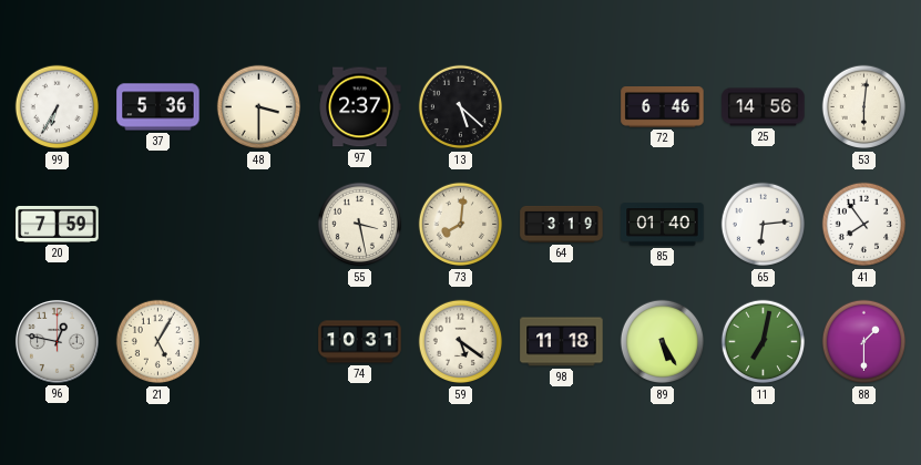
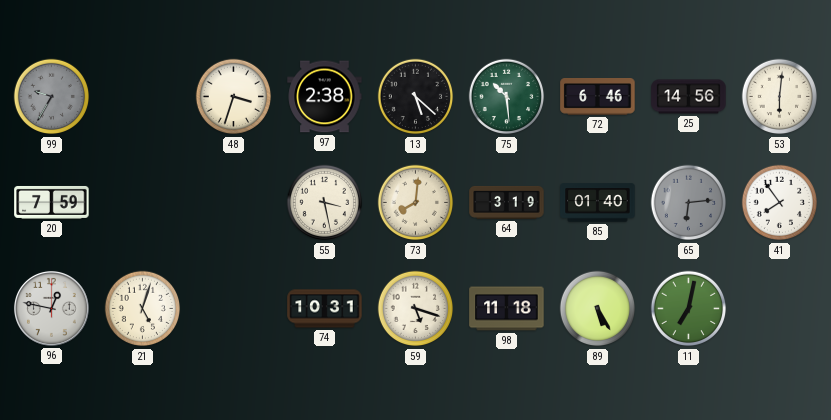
99: 6:35 -> 9:35
99 dial: white -> grey
37: 5:36 -> none
48: 3:30 -> 3:33
97: 2:37 -> 2:38
75: none -> 10:29
65 dial: white -> grey
21: 5:05 -> 5:03
59: 5:21 -> 5:18
88: 1:30 -> none
